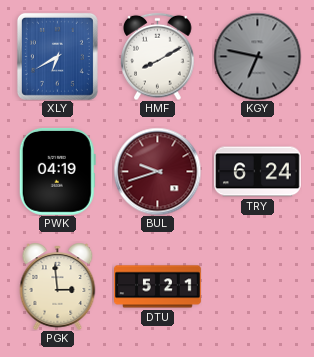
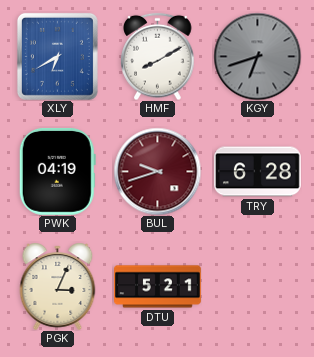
KGY: 6:47 -> 6:42
TRY: 6:24 -> 6:28
PGK: 2:59 -> 3:04
